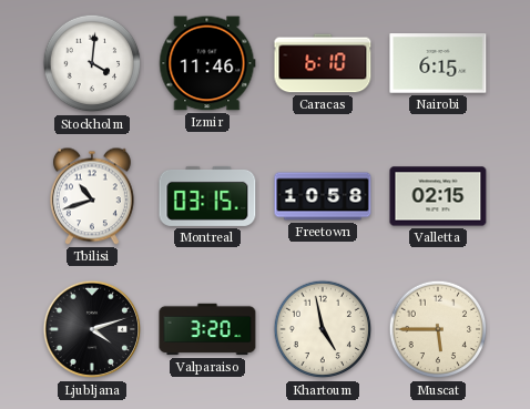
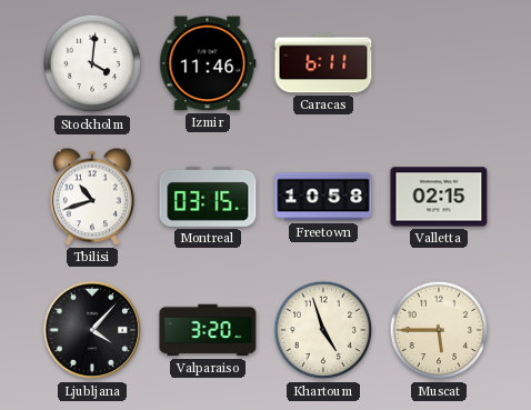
Caracas: 6:10 -> 6:11
Nairobi: 6:15 -> none
Ljubljana: 4:12 -> 4:07
Khartoum: 4:58 -> 4:57
